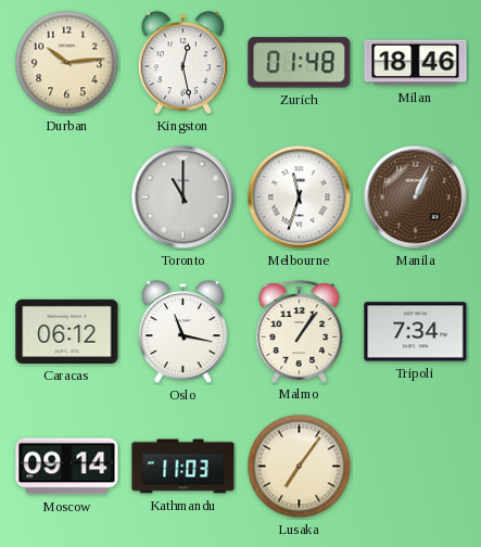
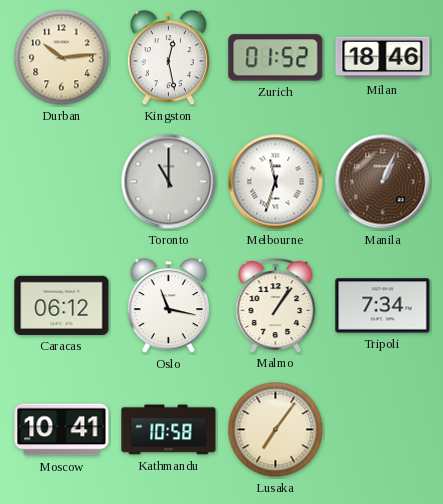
Zurich: 01:48 -> 01:52
Moscow: 09:14 -> 10:41
Kathmandu: 11:03 -> 10:58
